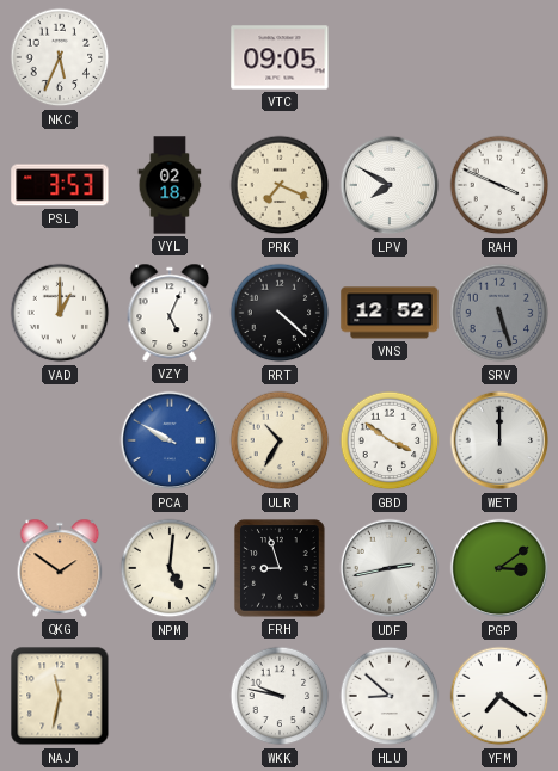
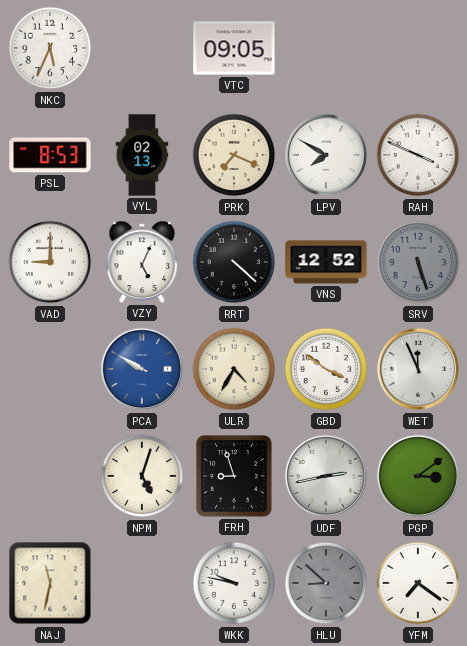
PSL: 3:53 -> 8:53
VYL: 02:18 -> 02:13
VAD: 1:00 -> 9:00
ULR: 10:35 -> 4:35
WET: 12:00 -> 11:56
QKG: 1:51 -> none
NPM: 5:01 -> 5:03
HLU dial: white -> grey
